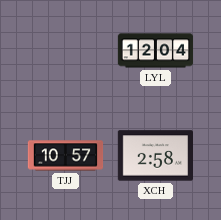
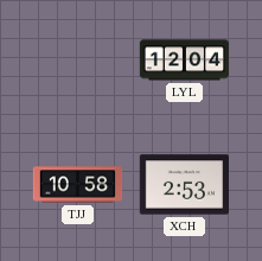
TJJ: 10:57 -> 10:58
XCH: 2:58 -> 2:53
